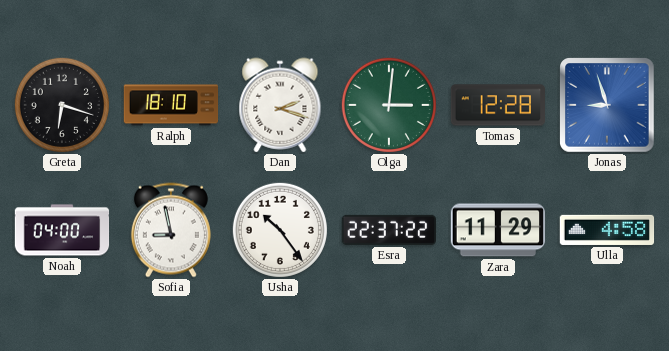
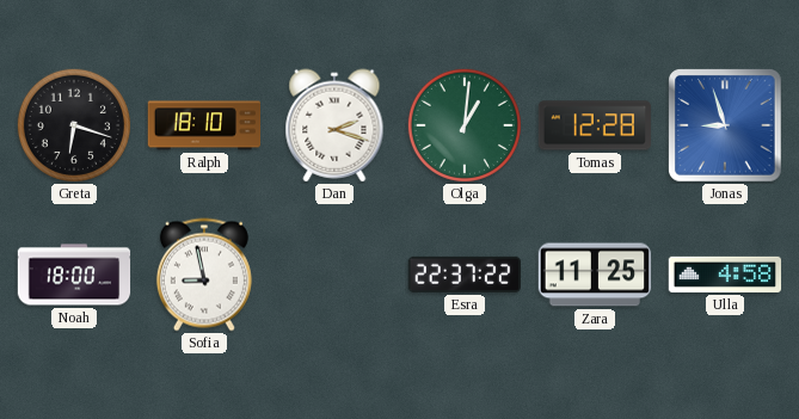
Olga: 3:01 -> 1:01
Noah: 04:00 -> 18:00
Usha: 10:24 -> none
Zara: 11:29 -> 11:25
